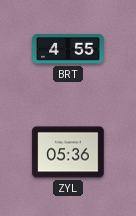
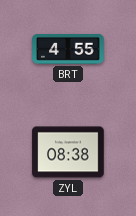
ZYL: 05:36 -> 08:38
